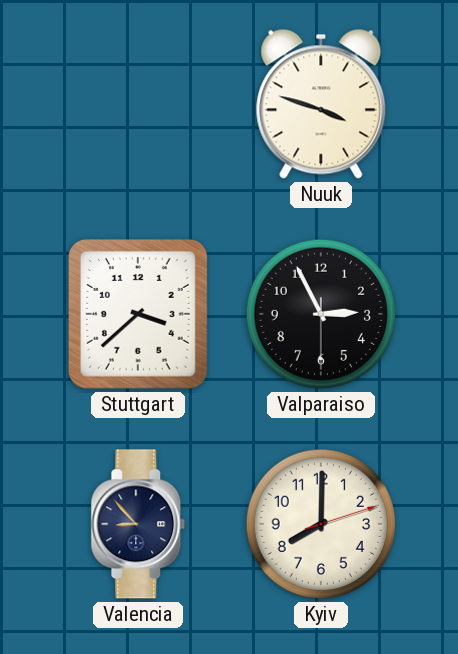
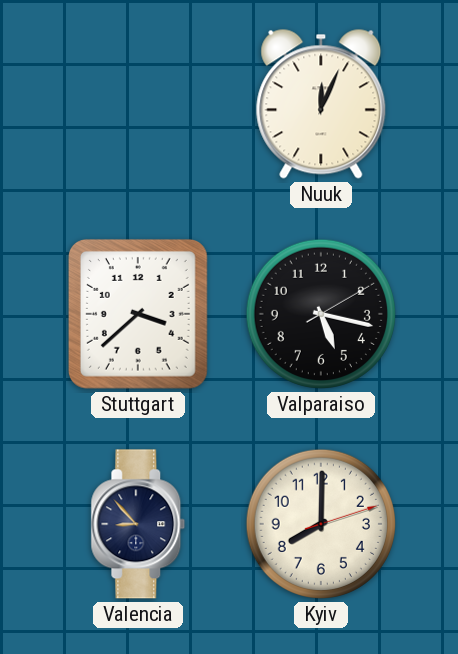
Nuuk: 3:48 -> 12:04
Valparaiso: 2:55 -> 5:17
